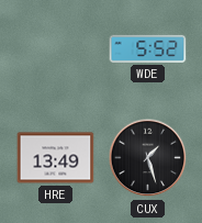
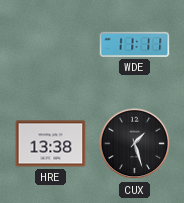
WDE: 5:52 -> 11:11
HRE: 13:49 -> 13:38
